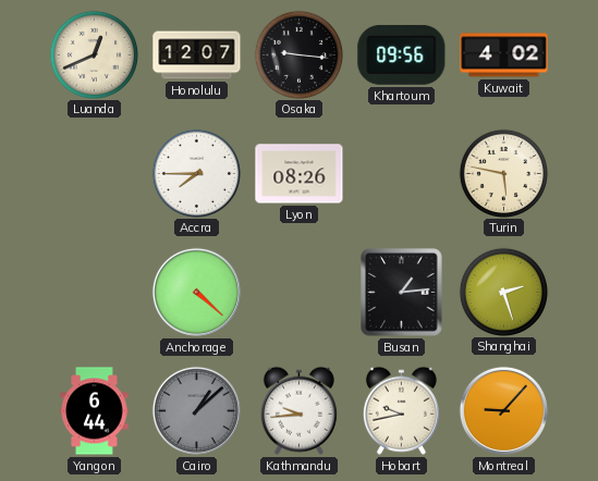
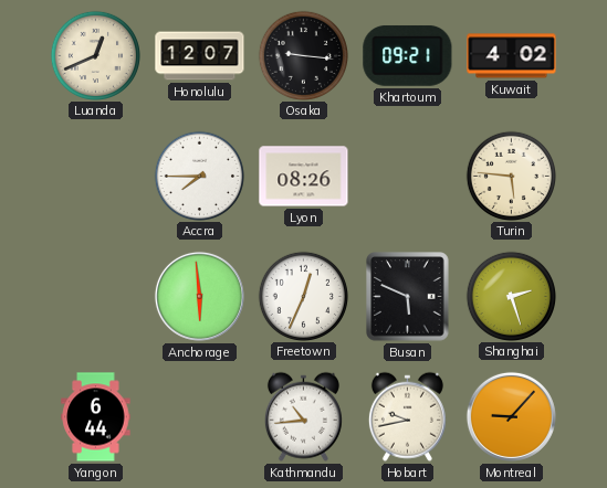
Khartoum: 09:56 -> 09:21
Turin: 5:47 -> 5:46
Anchorage: 4:22 -> 5:59
Freetown: none -> 12:34
Busan: 1:14 -> 5:49
Cairo: 1:08 -> none
Kathmandu: 9:44 -> 10:44
